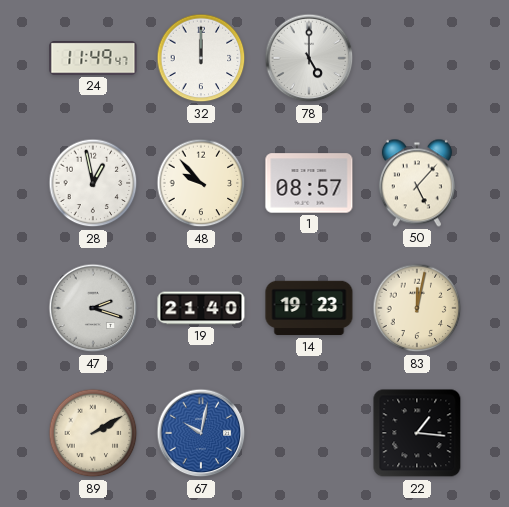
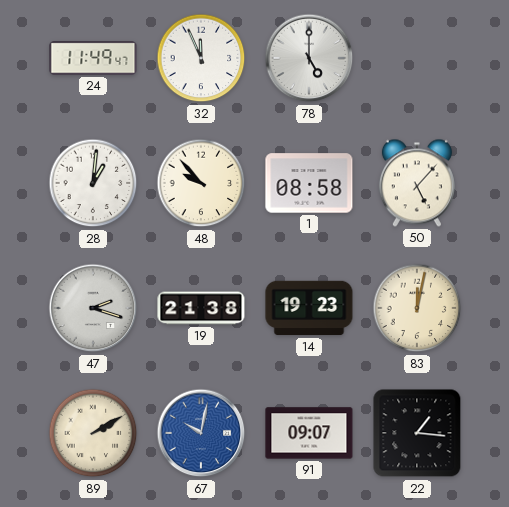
32: 12:00 -> 11:56
28: 12:58 -> 1:01
1: 08:57 -> 08:58
19: 21:40 -> 21:38
91: none -> 09:07
